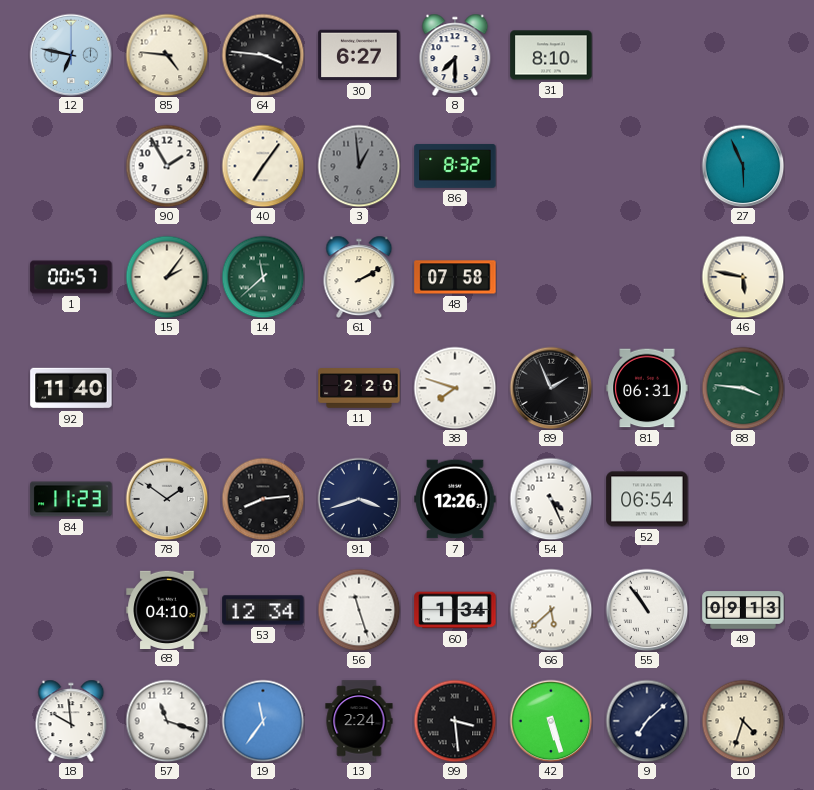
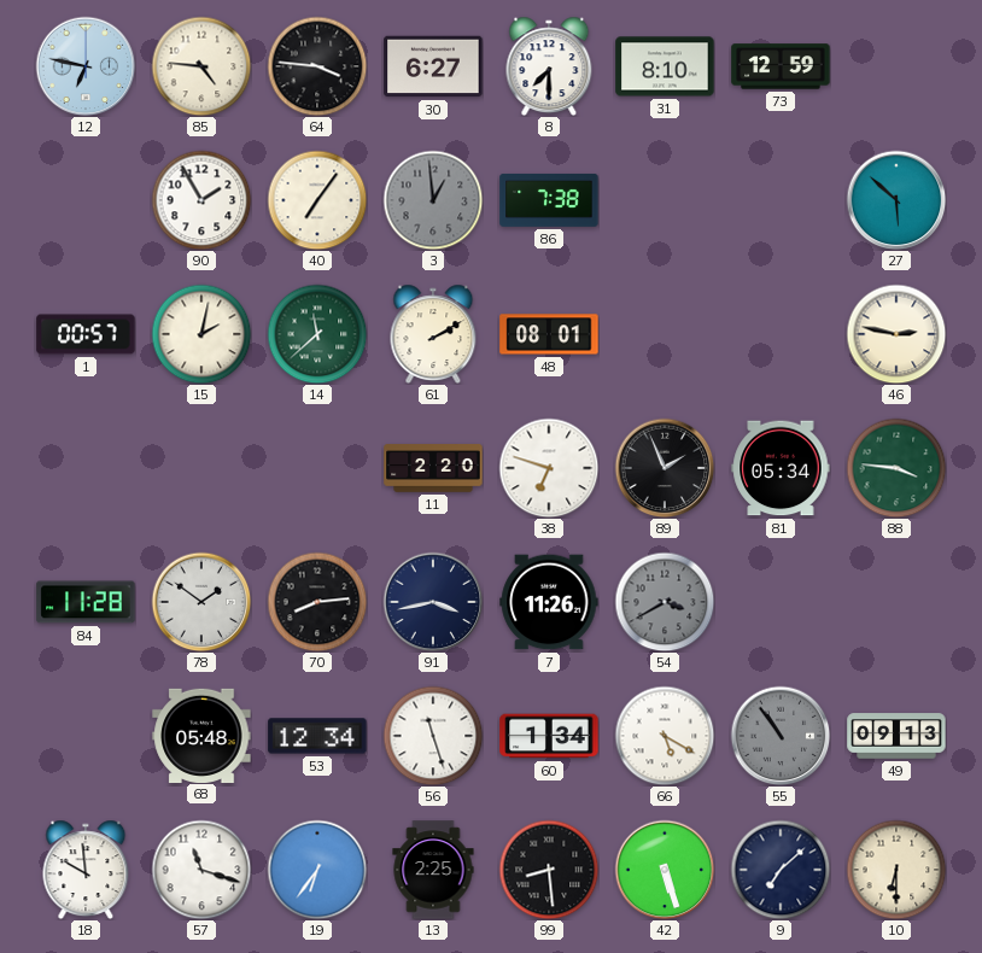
73: none -> 12:59
86: 8:32 -> 7:38
27: 5:56 -> 5:52
15: 2:06 -> 2:02
48: 07:58 -> 08:01
46: 5:47 -> 2:47
92: 11:40 -> none
38: 7:48 -> 6:48
81: 06:31 -> 05:34
84: 11:23 -> 11:28
91: 3:42 -> 3:43
7: 12:26 -> 11:26
54: 4:26 -> 3:40
54 dial: white -> grey
52: 06:54 -> none
68: 04:10 -> 05:48
66: 5:38 -> 5:20
55 dial: white -> grey
19: 11:36 -> 6:36
13: 2:24 -> 2:25
99: 3:29 -> 8:29
10: 4:33 -> 6:30
